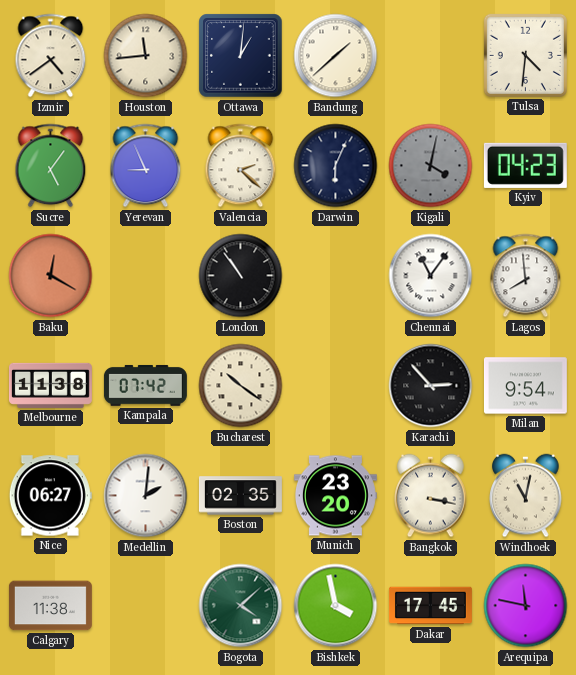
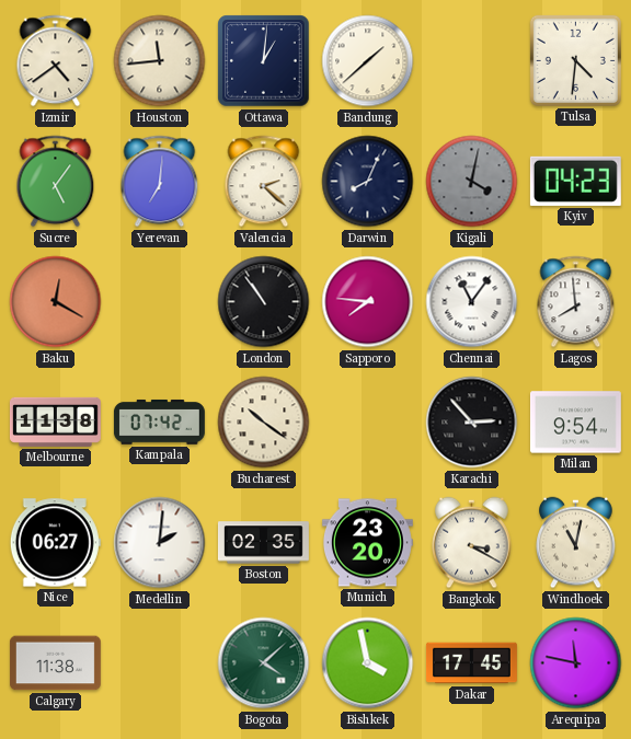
Yerevan: 8:56 -> 7:01
Darwin: 6:04 -> 8:04
Sapporo: none -> 7:46
Bangkok: 3:17 -> 3:20
